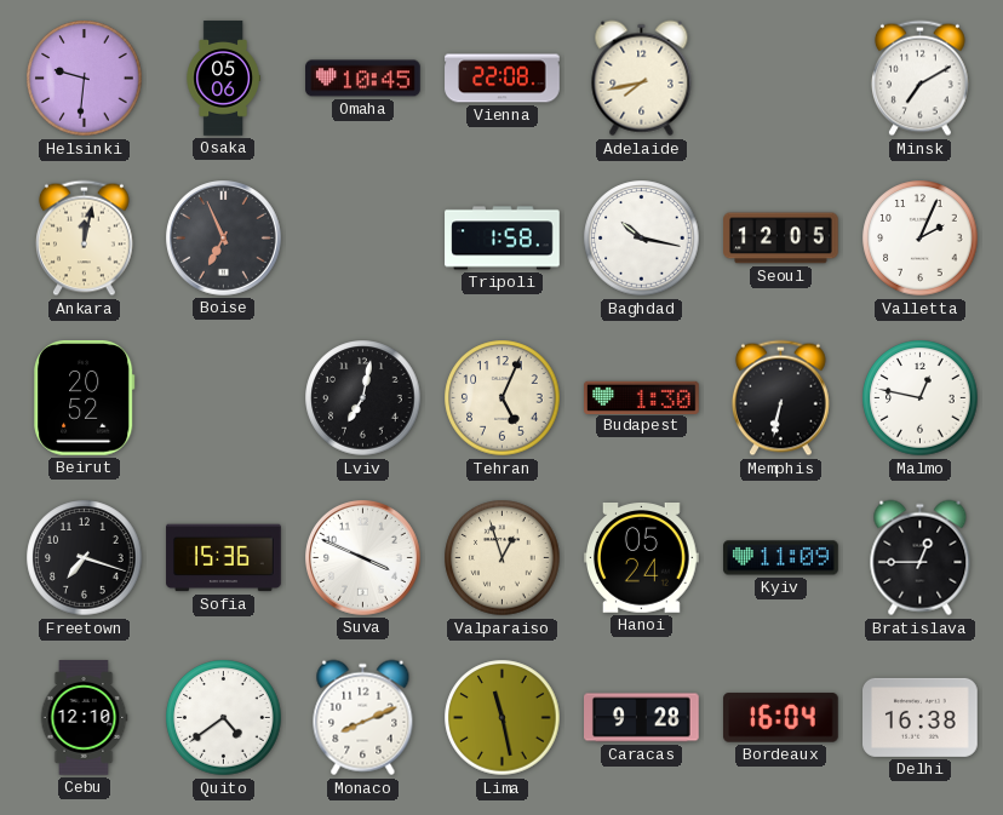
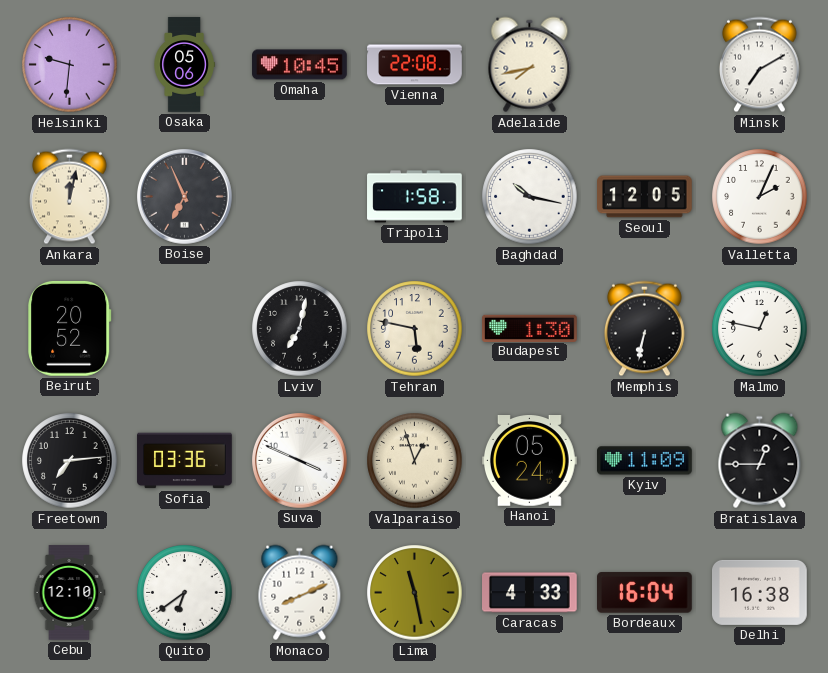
Tehran: 5:04 -> 5:47
Freetown: 7:18 -> 7:14
Sofia: 15:36 -> 03:36
Quito: 4:39 -> 6:39
Caracas: 9:28 -> 4:33
